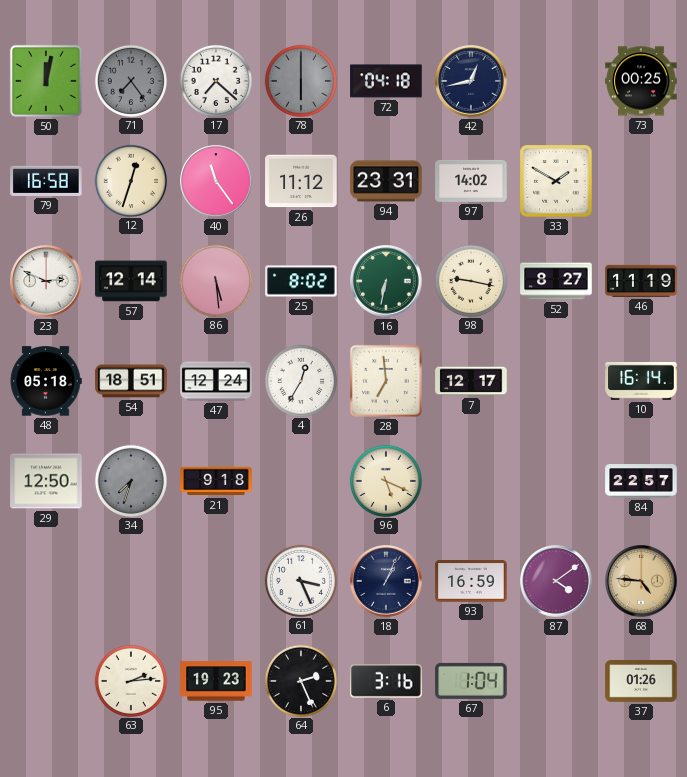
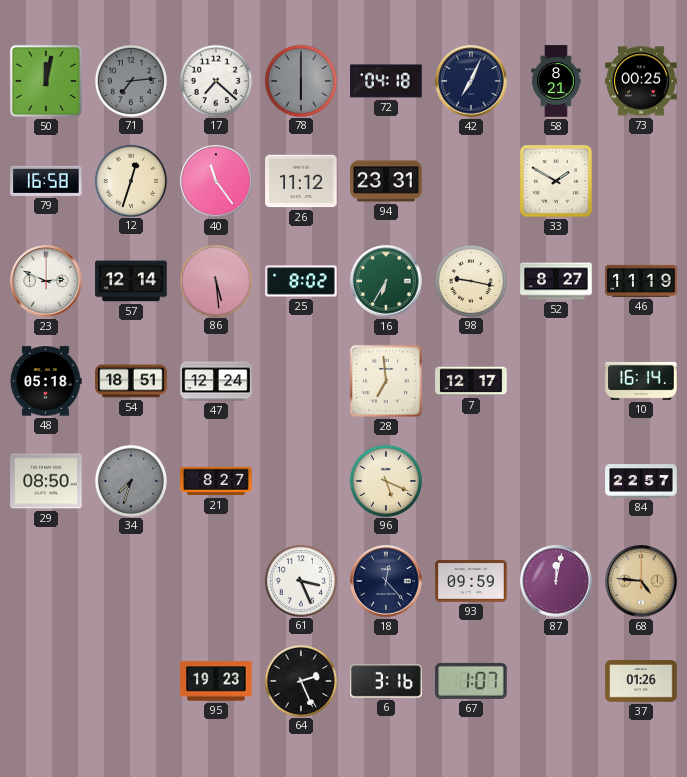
71: 7:24 -> 7:14
42: 12:43 -> 7:04
58: none -> 8:21
97: 14:02 -> none
16: 6:32 -> 6:35
4: 12:35 -> none
29: 12:50 -> 08:50
21: 9:18 -> 8:27
18: 1:04 -> 12:23
93: 16:59 -> 09:59
87: 4:09 -> 12:02
63: 2:14 -> none
67: 1:04 -> 1:07
